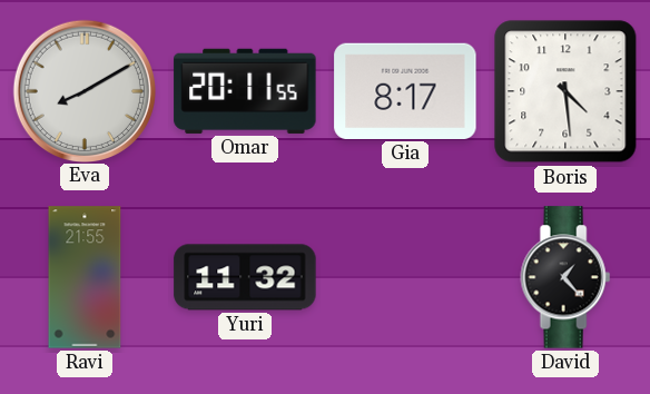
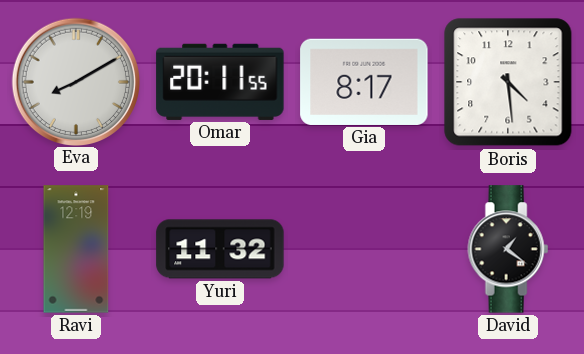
Ravi: 21:55 -> 12:19
David: 1:23 -> 1:21
